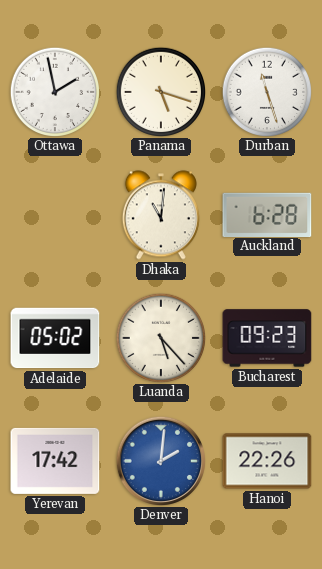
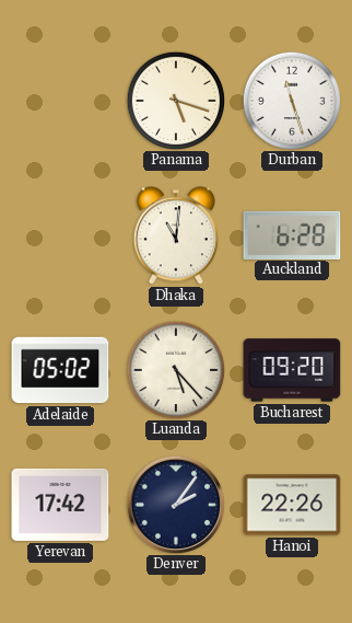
Ottawa: 1:58 -> none
Bucharest: 09:23 -> 09:20
Denver: 2:01 -> 2:06
Denver dial: blue -> navy
